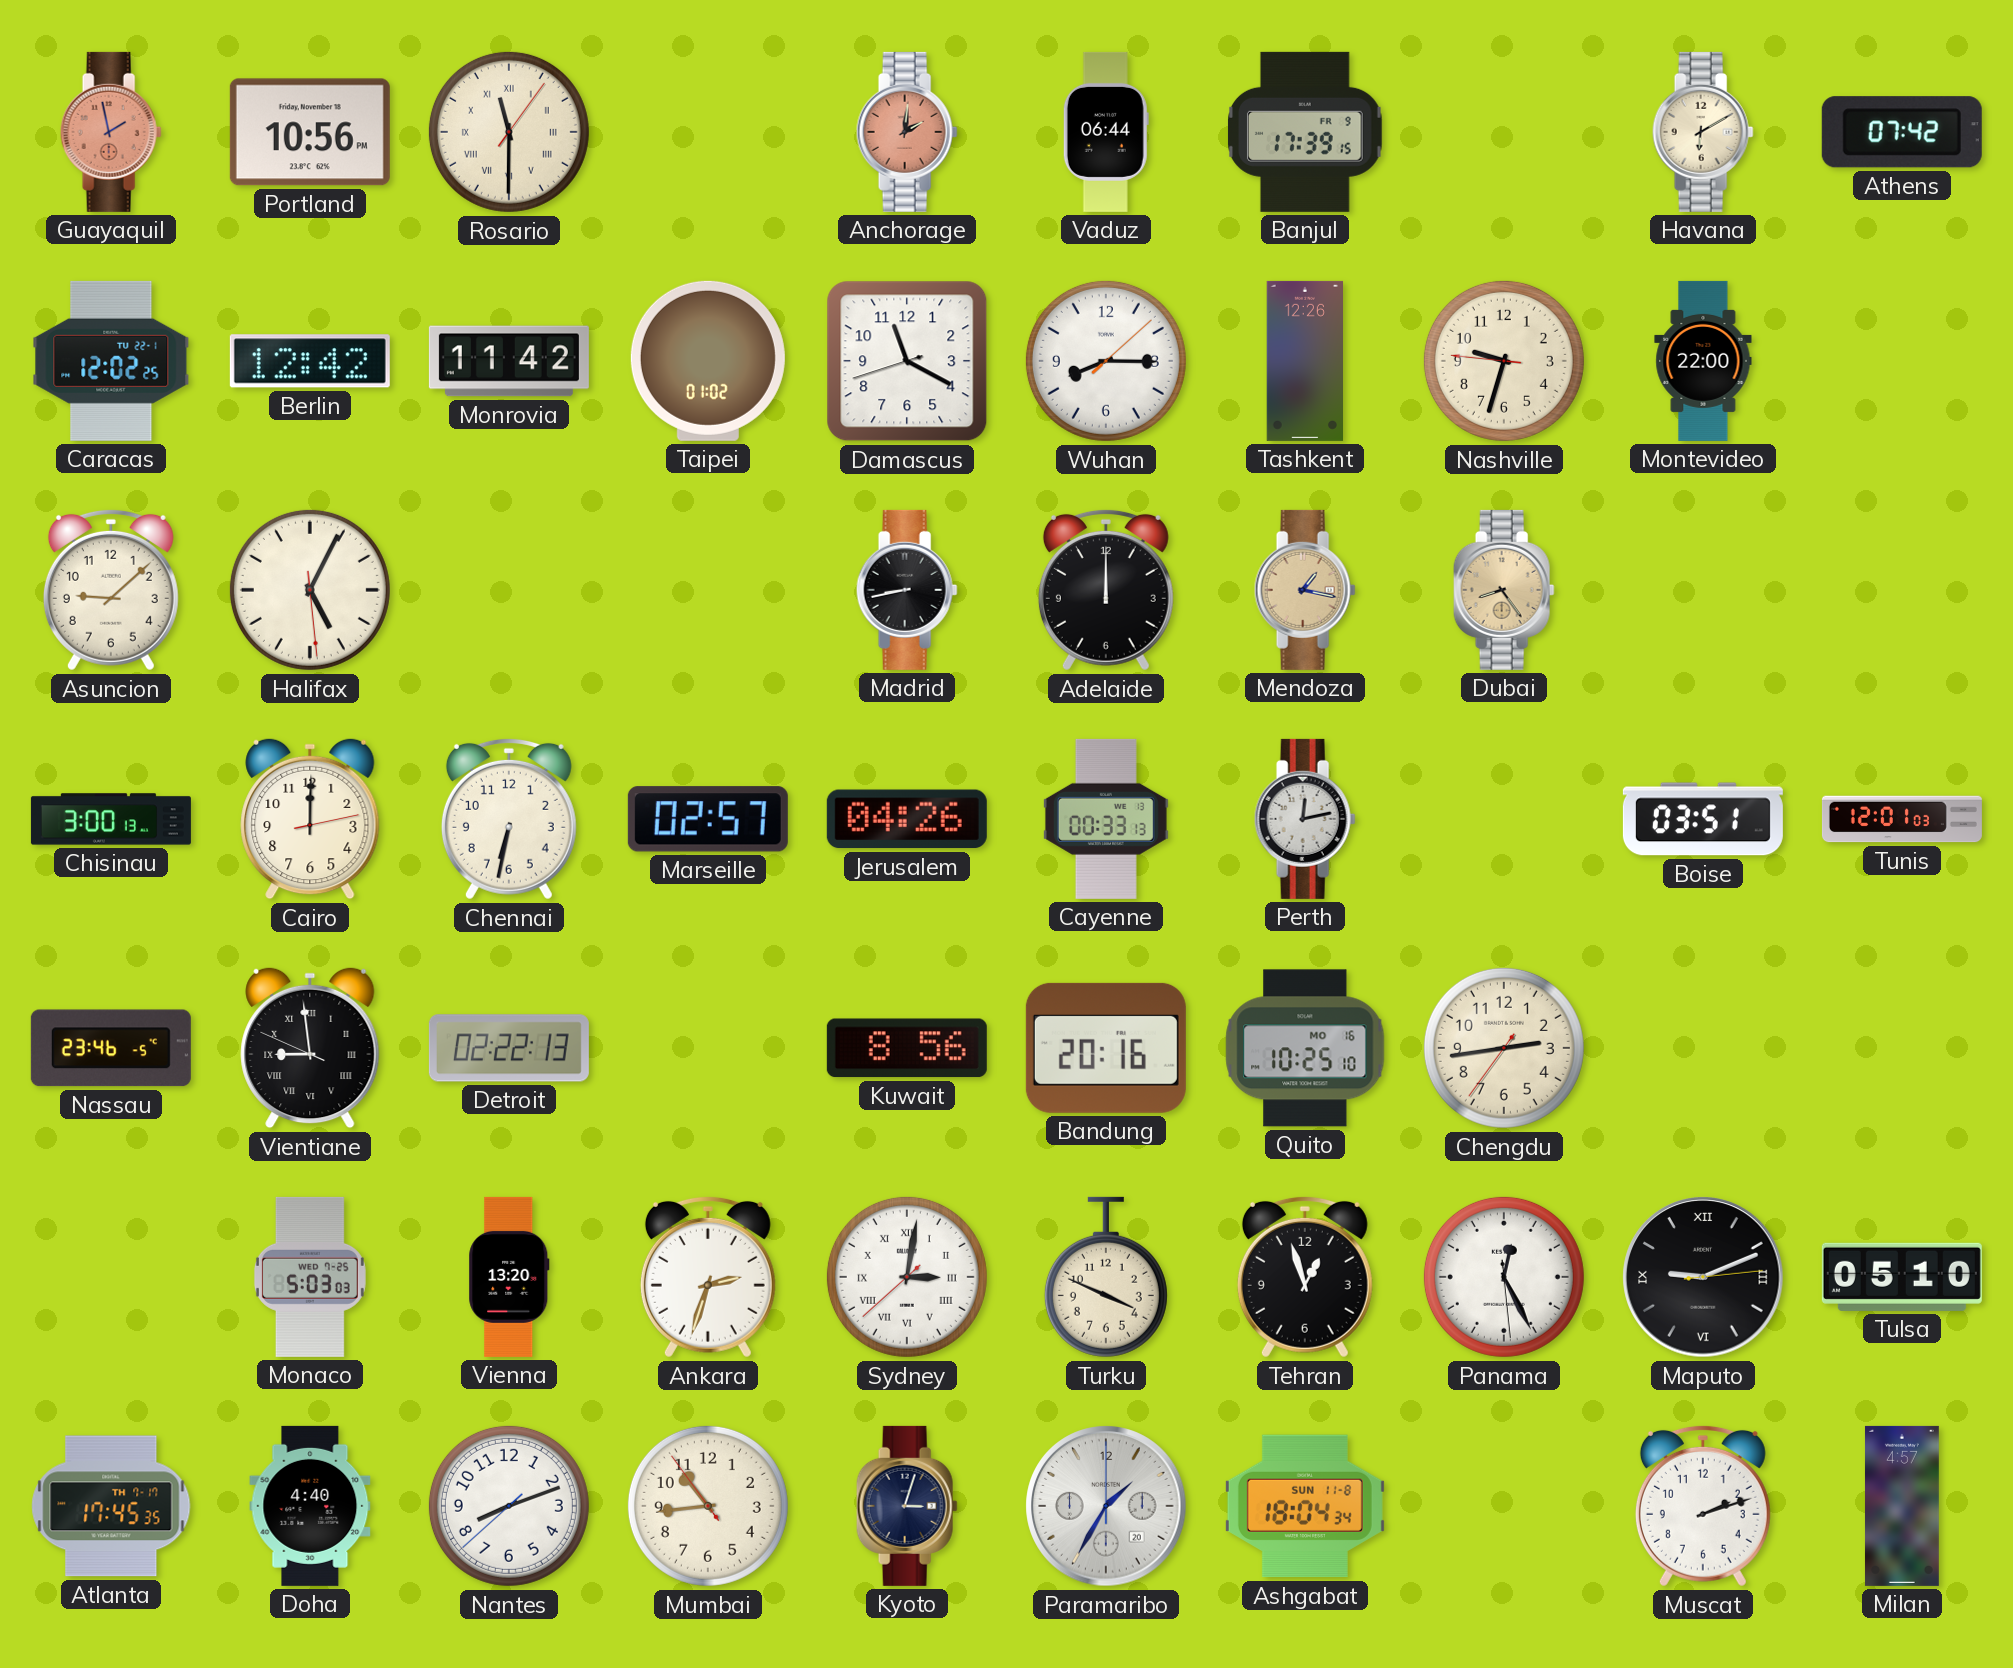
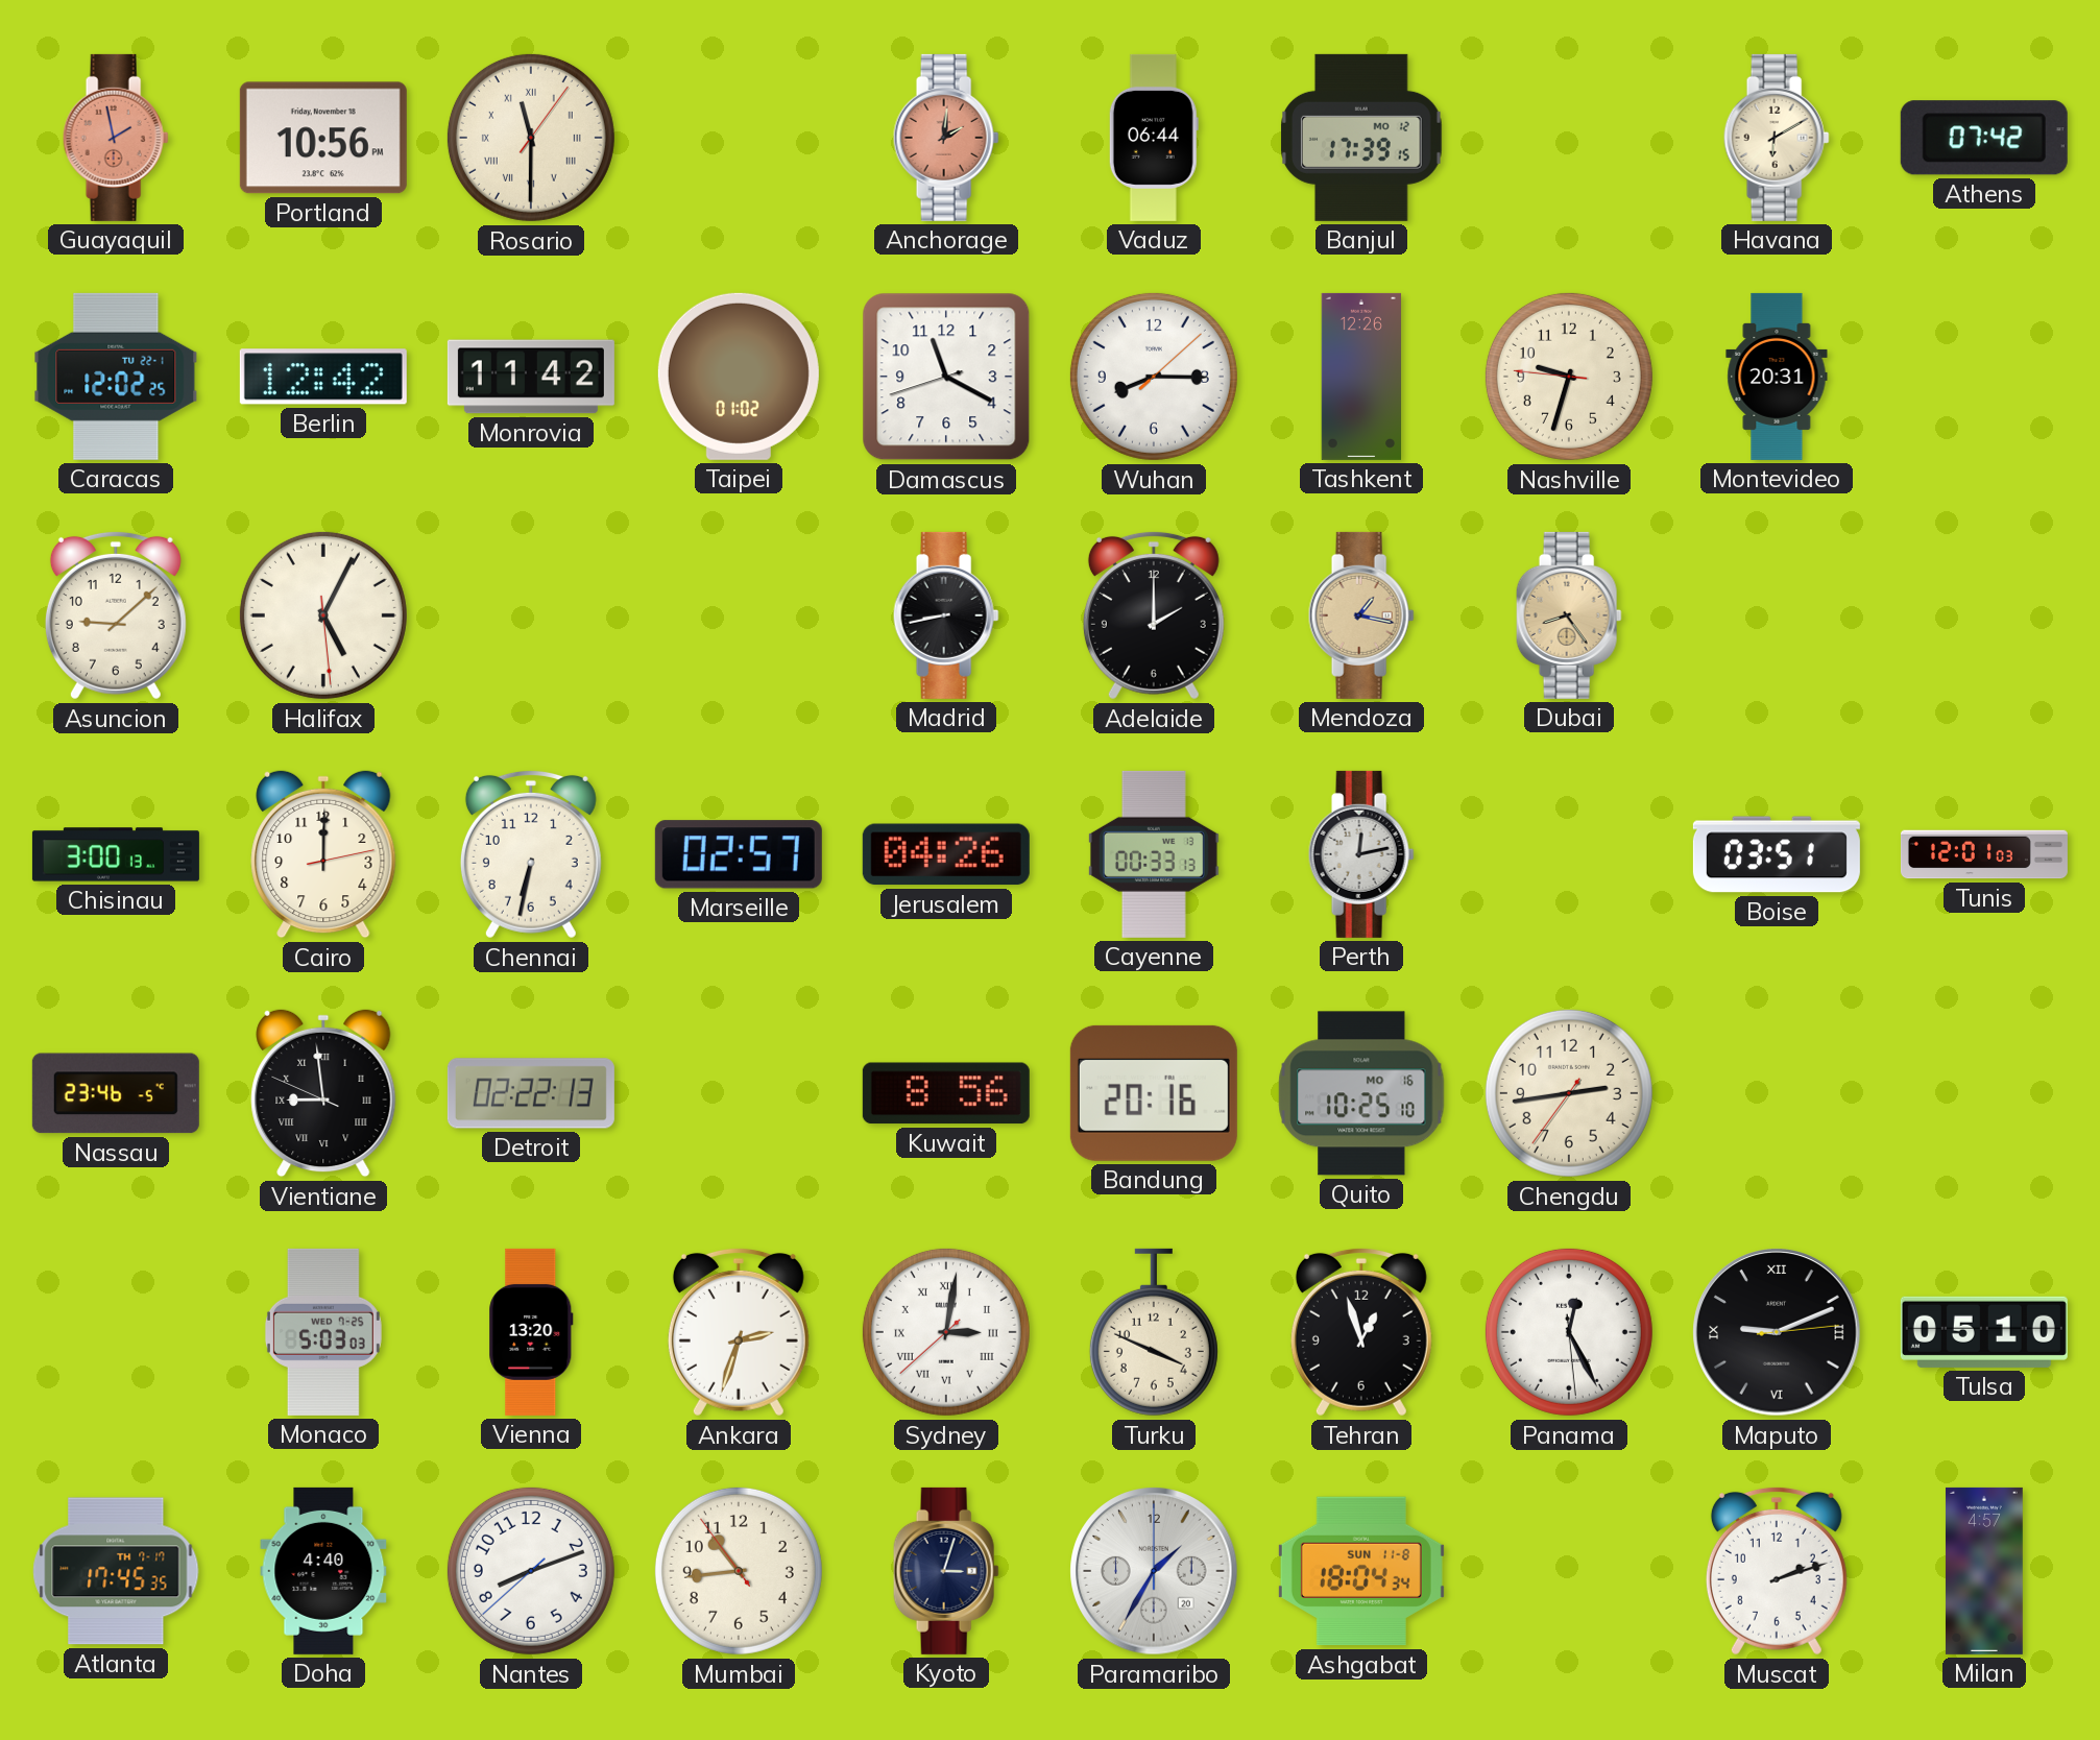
Banjul date: FR 9 -> MO 12
Montevideo: 22:00 -> 20:31
Adelaide: 12:00 -> 2:00
